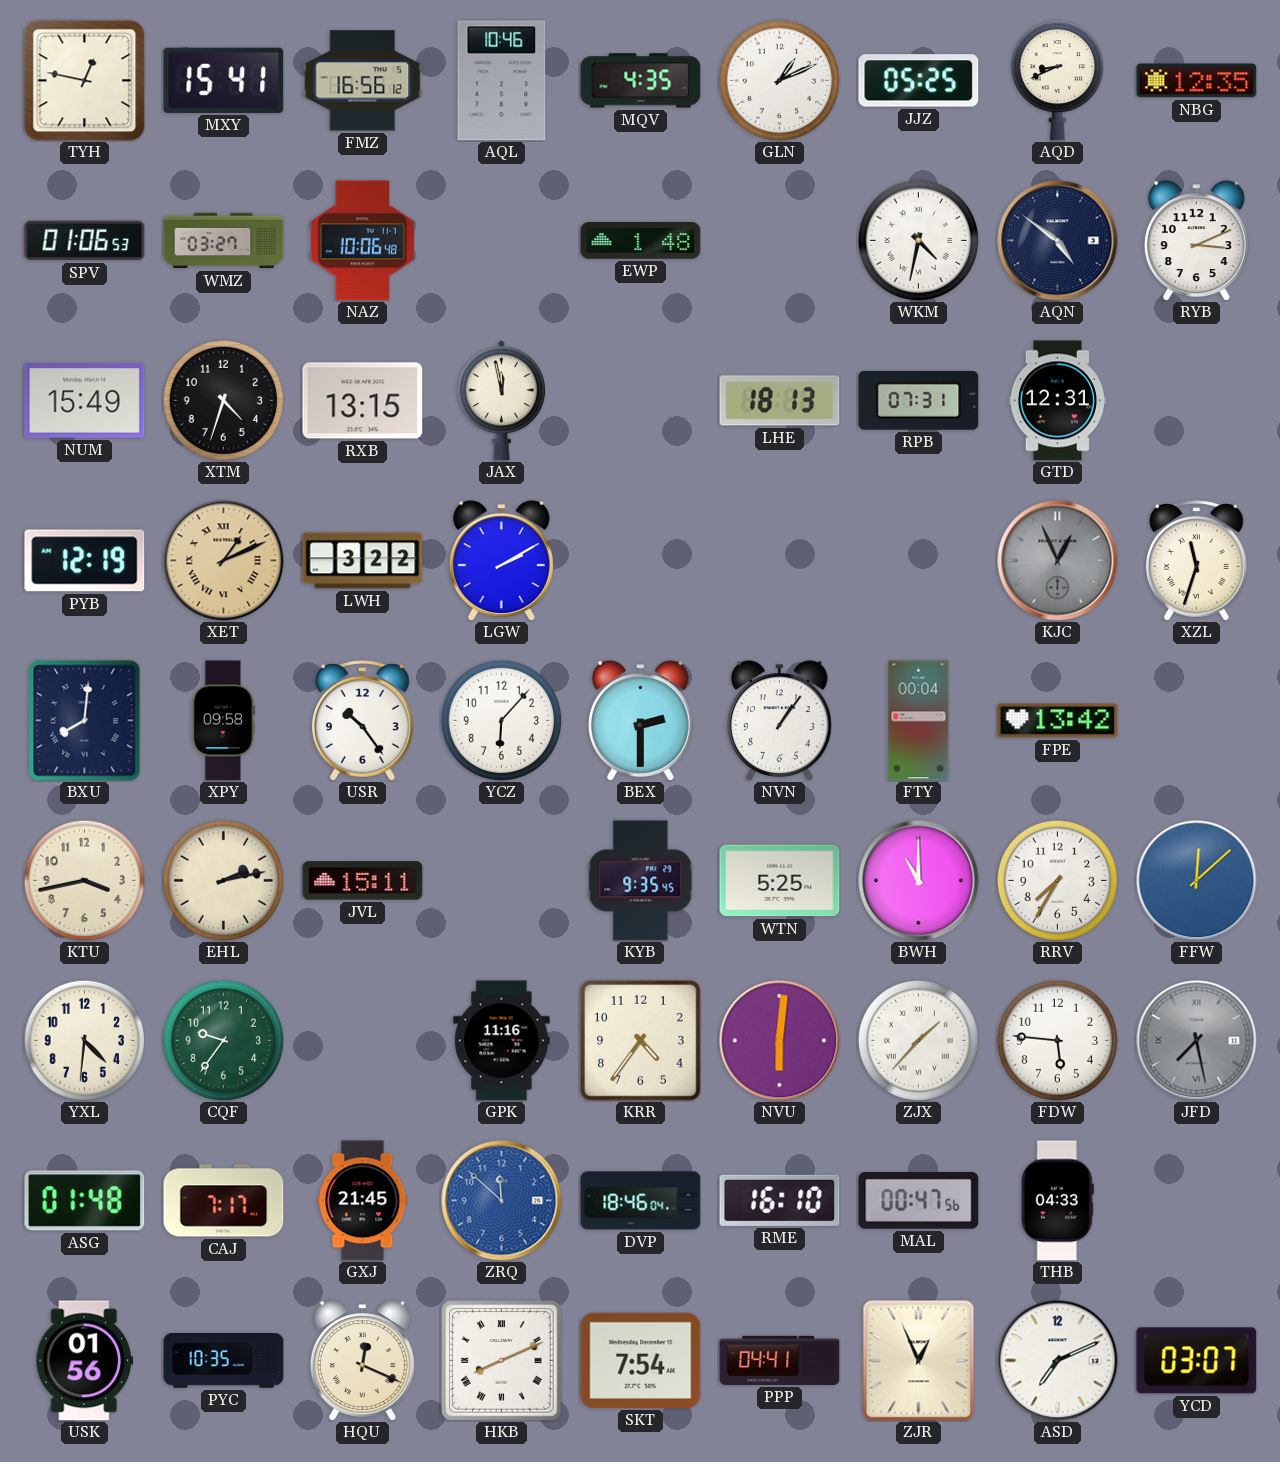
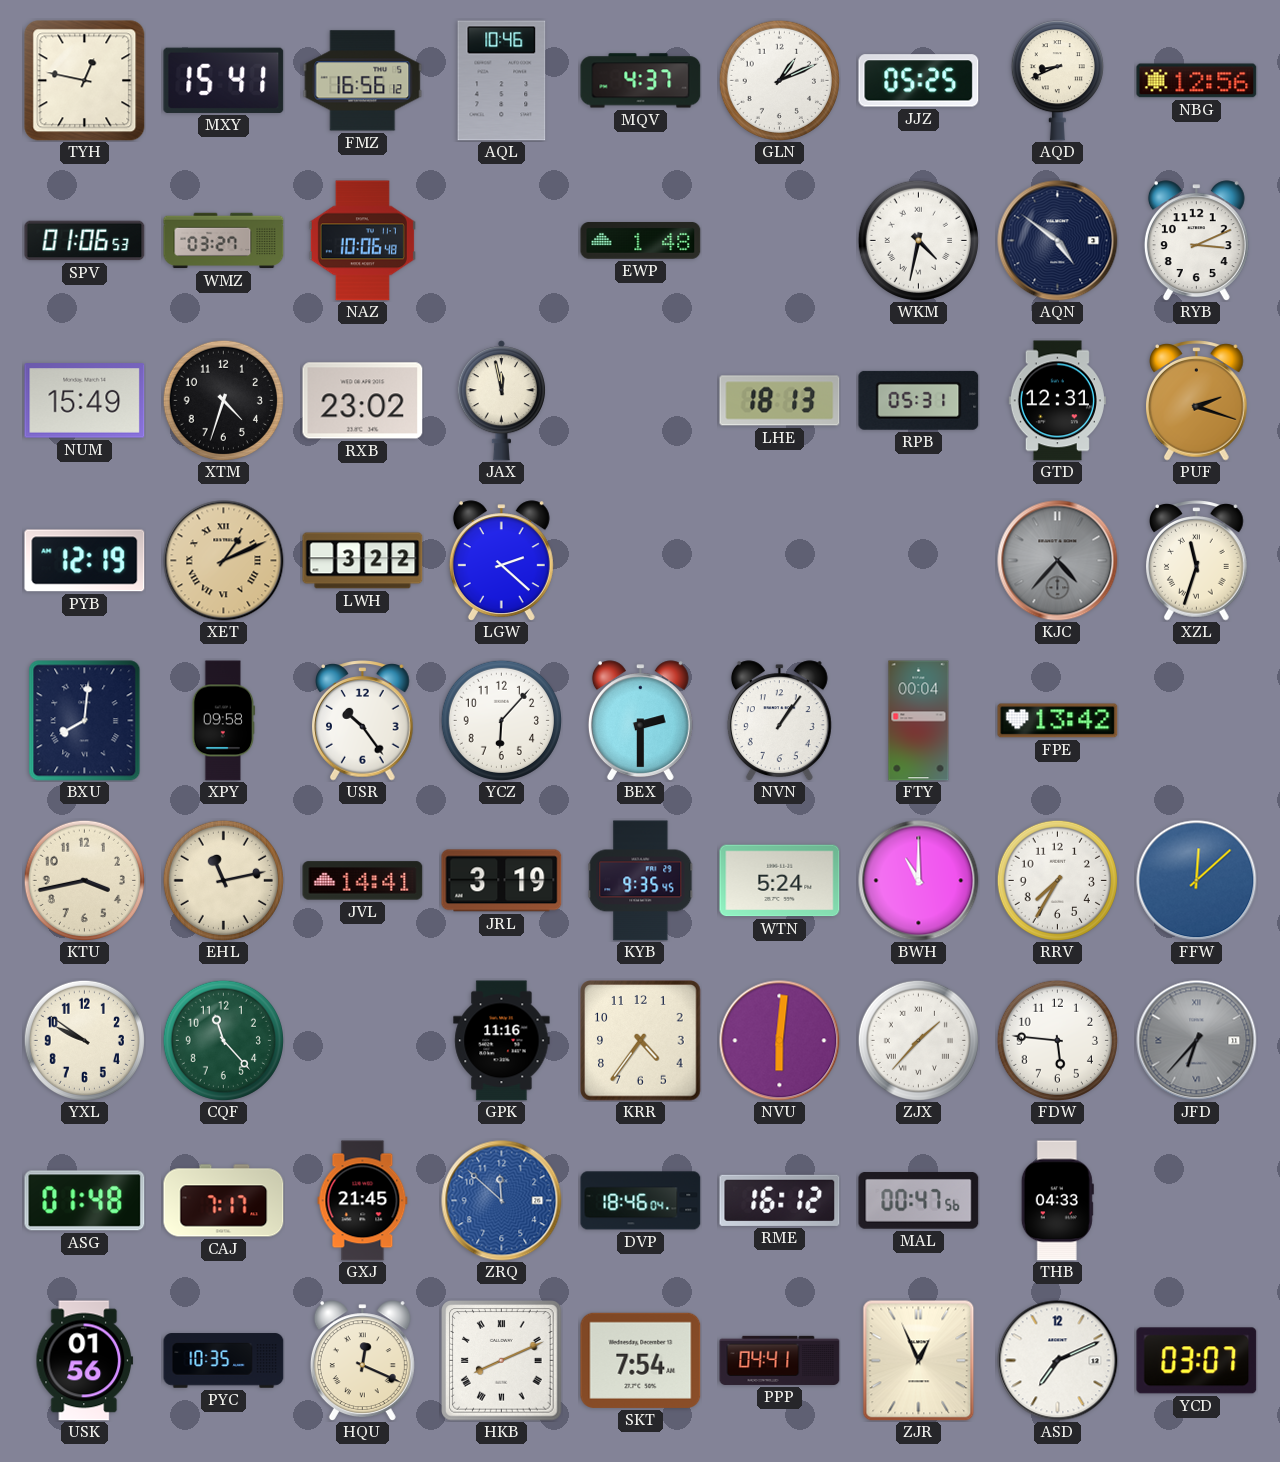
MQV: 4:35 -> 4:37
NBG: 12:35 -> 12:56
RXB: 13:15 -> 23:02
RPB: 07:31 -> 05:31
PUF: none -> 2:18
LGW: 2:10 -> 2:22
KJC: 12:56 -> 4:37
EHL: 2:13 -> 11:13
JVL: 15:11 -> 14:41
JRL: none -> 3:19
WTN: 5:25 -> 5:24
YXL: 4:31 -> 9:51
CQF: 9:36 -> 11:23
JFD: 7:28 -> 6:37
RME: 16:10 -> 16:12
